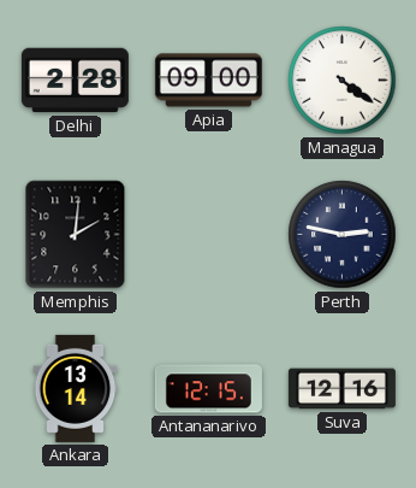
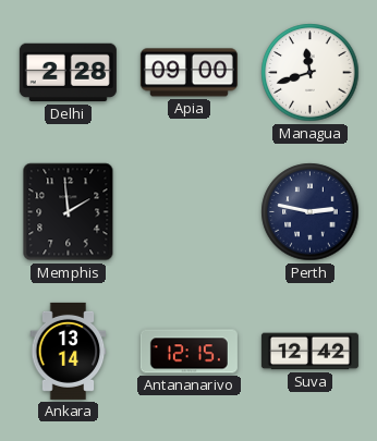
Managua: 4:21 -> 11:42
Memphis: 2:01 -> 1:59
Suva: 12:16 -> 12:42
